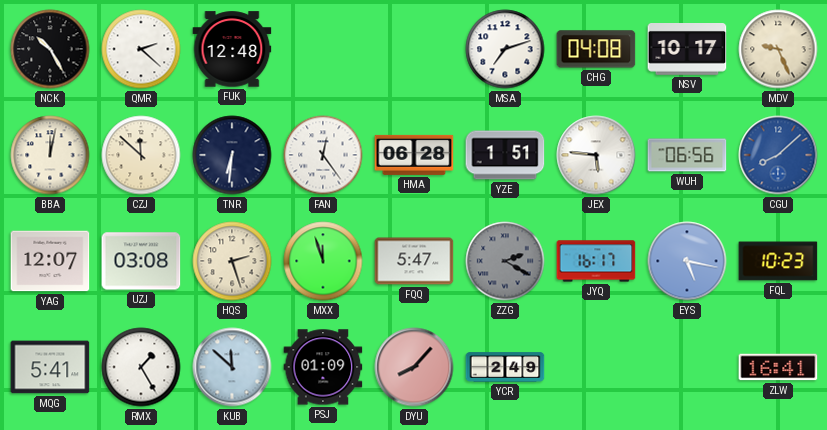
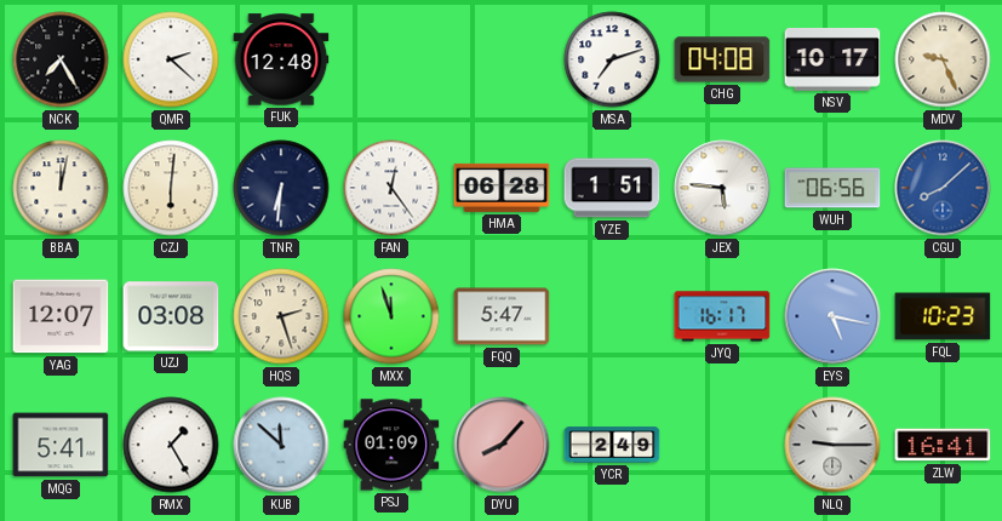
NCK: 10:25 -> 7:25
CZJ: 11:52 -> 6:01
ZZG: 2:20 -> none
NLQ: none -> 9:15
